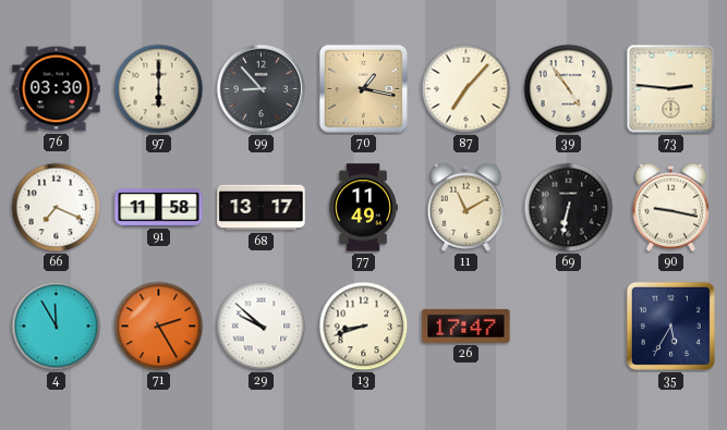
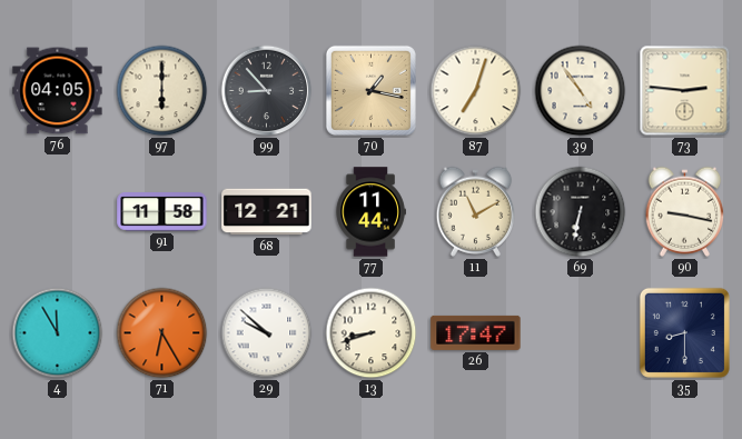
76: 03:30 -> 04:05
87: 7:07 -> 7:03
66: 7:19 -> none
68: 13:17 -> 12:21
77: 11:49 -> 11:44
71: 2:25 -> 6:25
35: 5:35 -> 8:30
